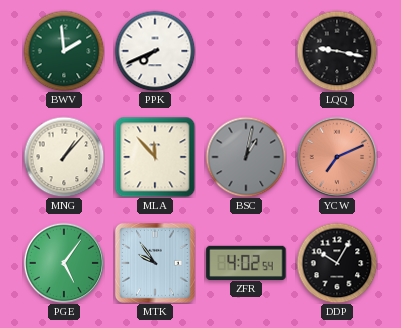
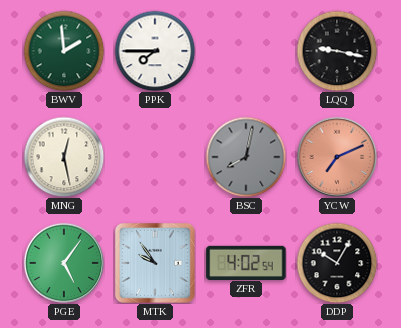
PPK: 7:41 -> 7:45
MNG: 1:07 -> 12:28
MLA: 11:53 -> none
BSC: 1:02 -> 8:02
